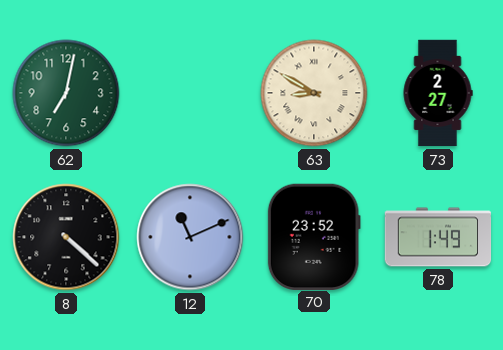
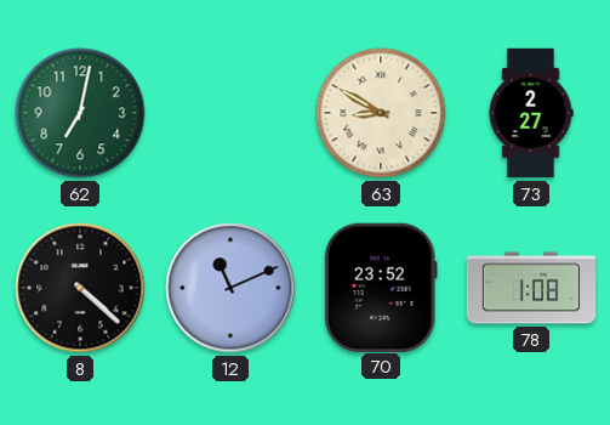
78: 1:49 -> 1:08
